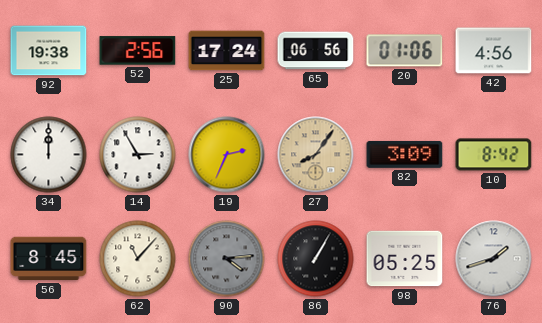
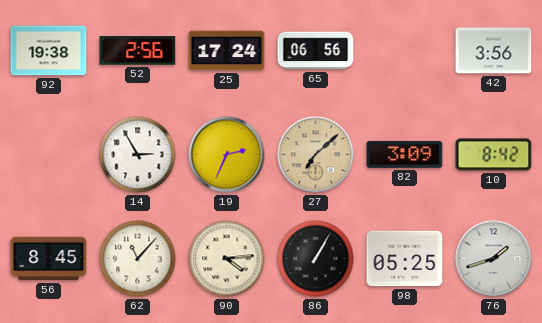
20: 01:06 -> none
42: 4:56 -> 3:56
34: 12:00 -> none
27: 8:06 -> 7:08
90 dial: grey -> cream
